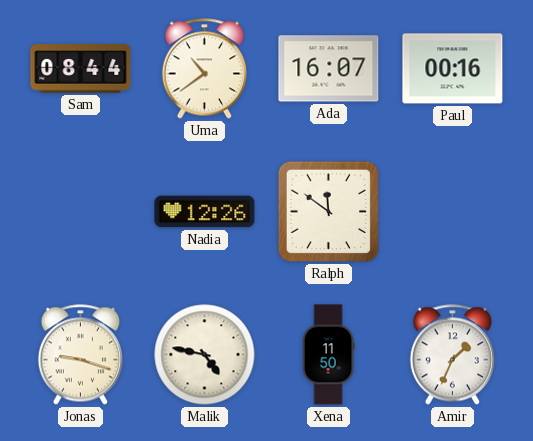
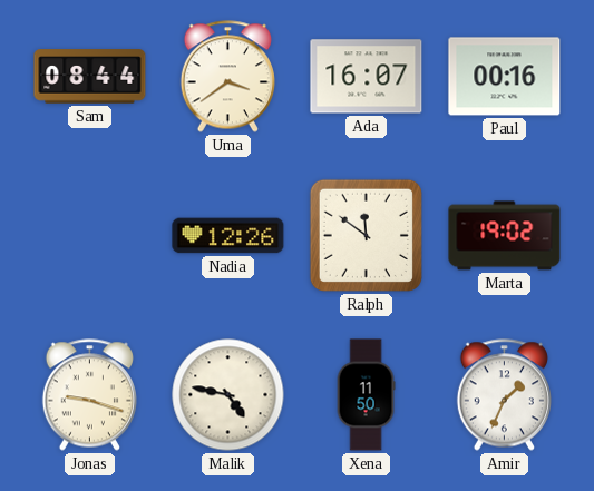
Uma: 10:39 -> 3:39
Marta: none -> 19:02
